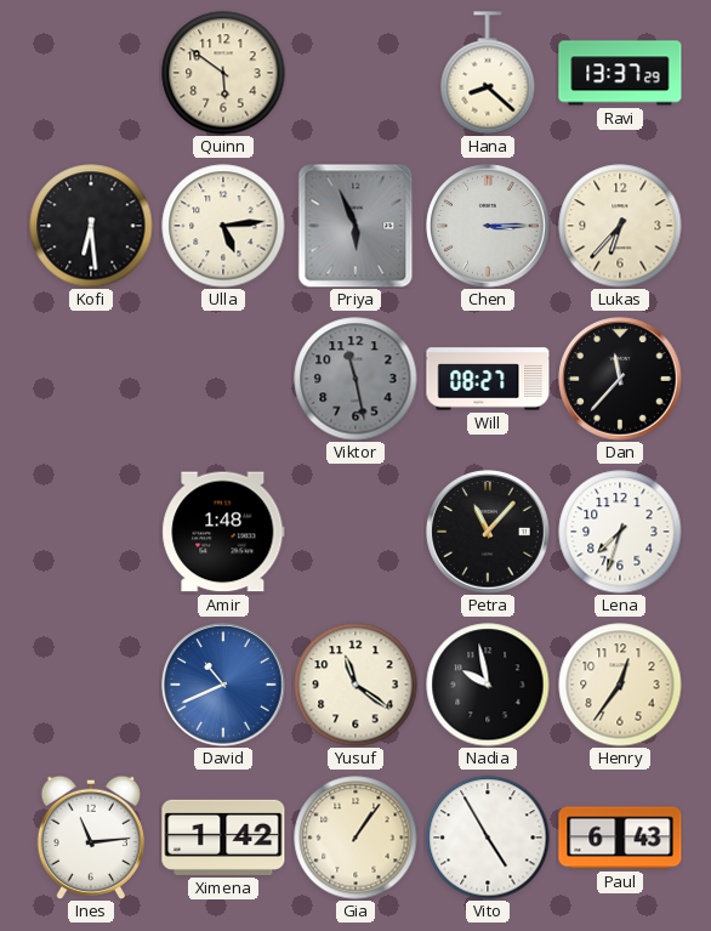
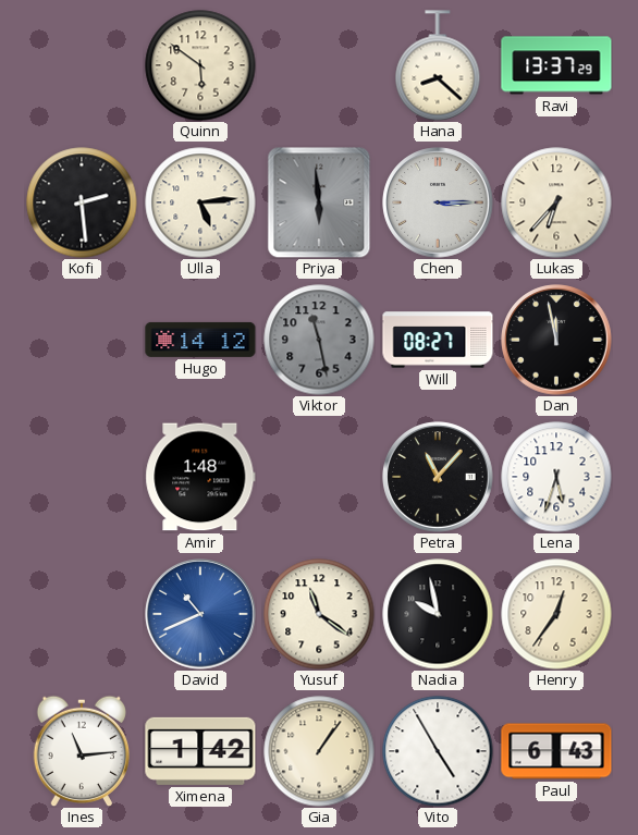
Kofi: 6:29 -> 2:29
Priya: 5:56 -> 5:59
Hugo: none -> 14:12
Dan: 11:37 -> 11:58
Lena: 7:33 -> 5:33
